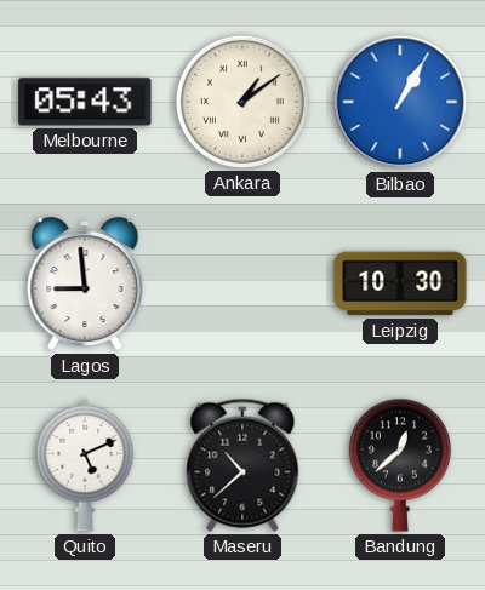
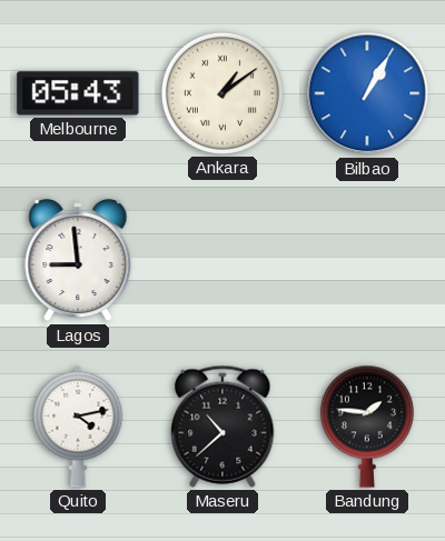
Leipzig: 10:30 -> none
Quito: 5:11 -> 4:13
Bandung: 12:38 -> 1:46
